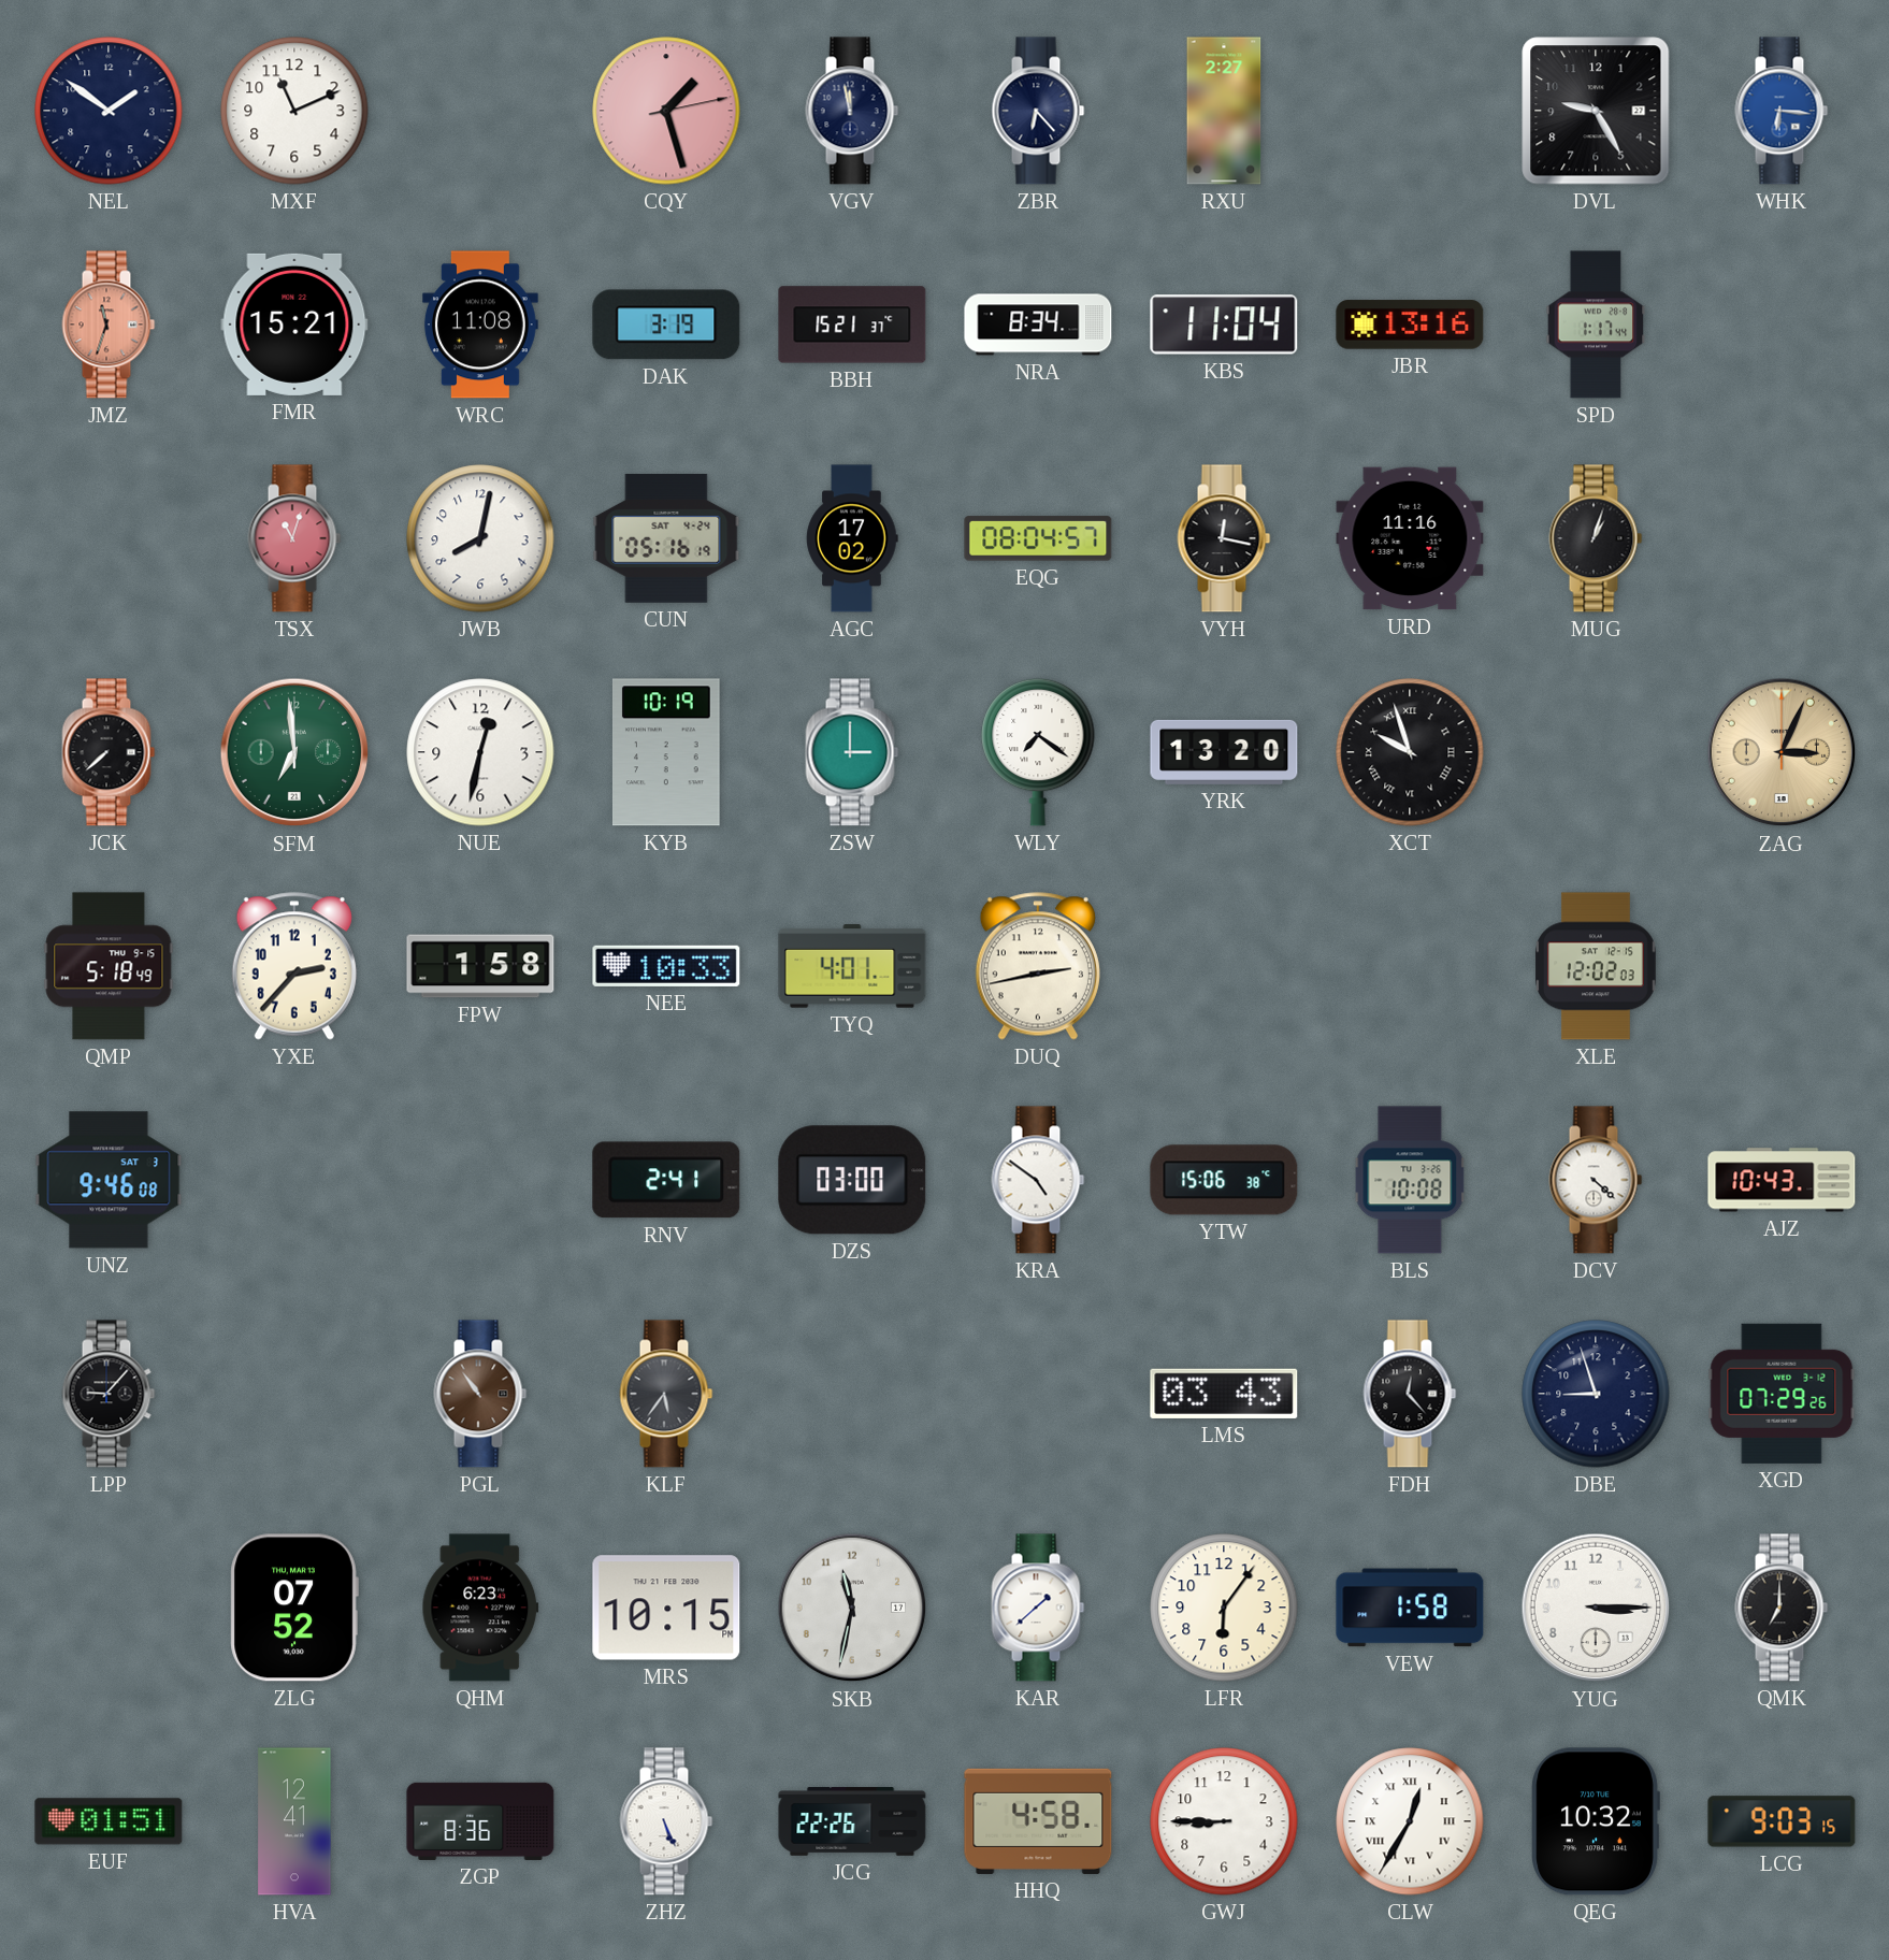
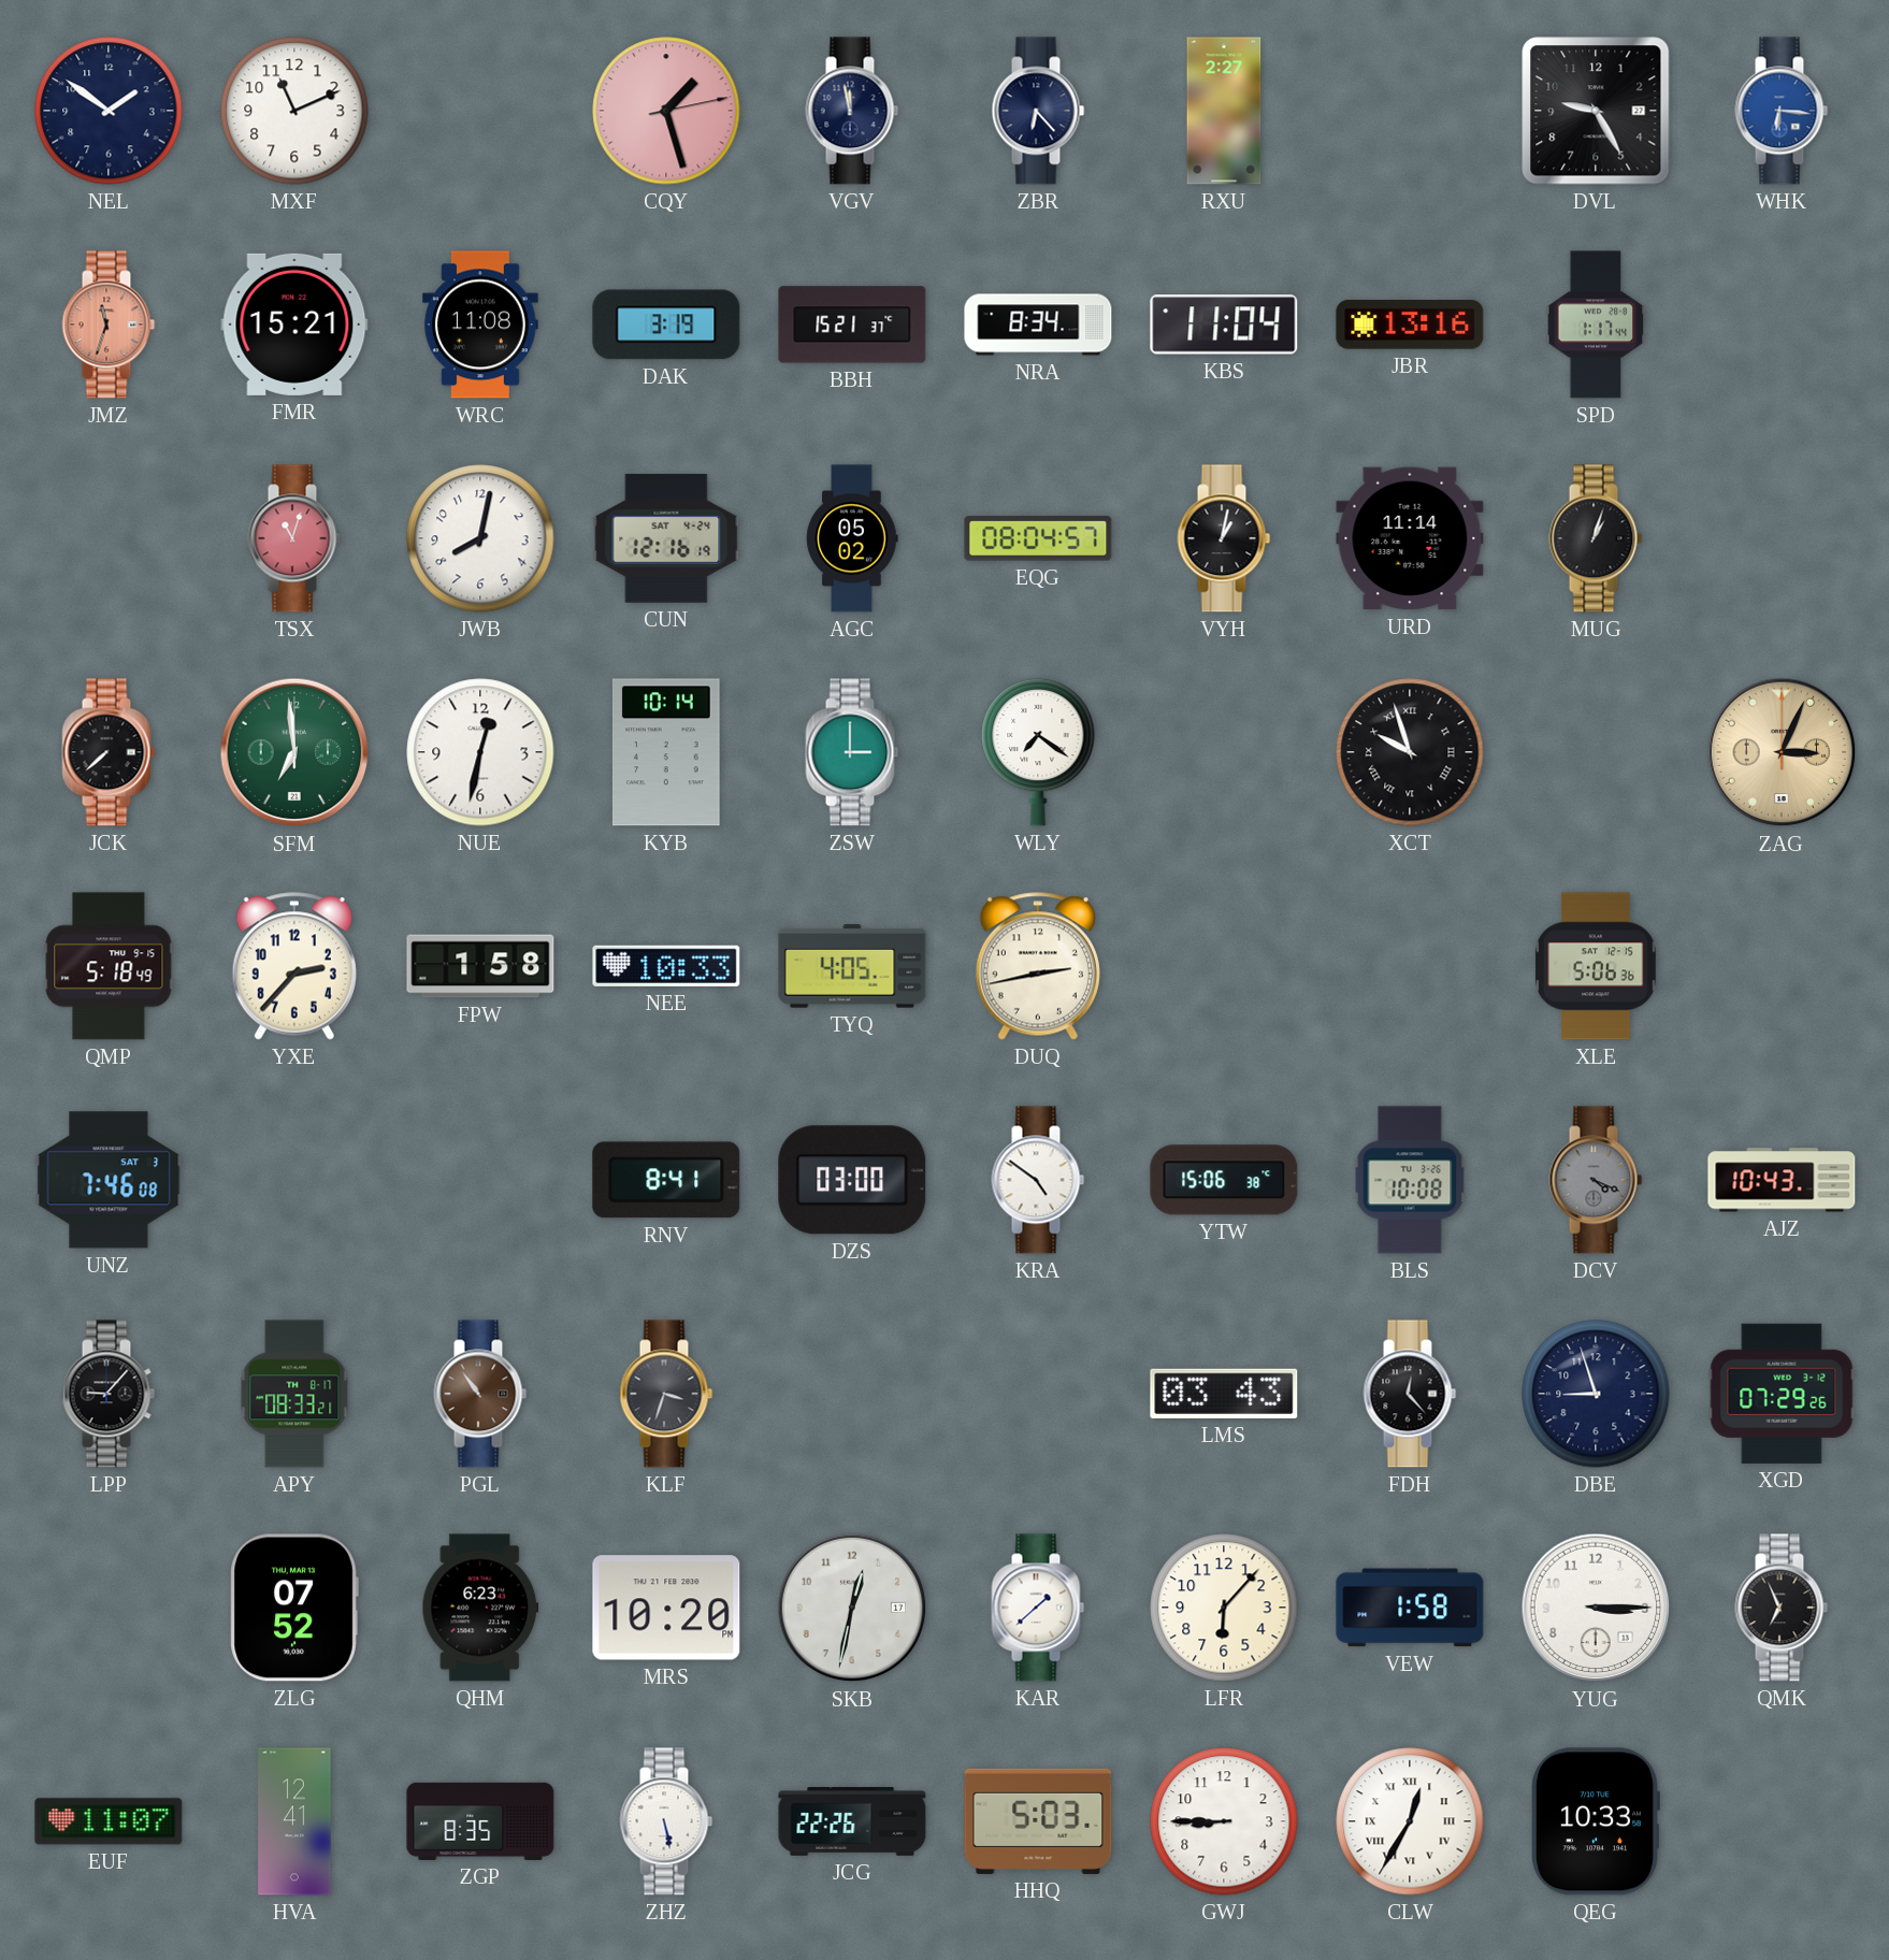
CUN: 05:16 -> 12:16
AGC: 17:02 -> 05:02
VYH: 12:17 -> 1:02
URD: 11:16 -> 11:14
KYB: 10:19 -> 10:14
YRK: 13:20 -> none
TYQ: 4:01 -> 4:05
XLE: 12:02 -> 5:06
UNZ: 9:46 -> 7:46
RNV: 2:41 -> 8:41
DCV: 4:22 -> 4:19
DCV dial: white -> grey
APY: none -> 08:33
KLF: 5:36 -> 3:33
MRS: 10:15 -> 10:20
SKB: 11:32 -> 12:32
LFR: 6:06 -> 6:07
QMK: 7:00 -> 6:56
EUF: 01:51 -> 11:07
ZGP: 8:36 -> 8:35
ZHZ: 5:26 -> 5:28
HHQ: 4:58 -> 5:03
QEG: 10:32 -> 10:33
LCG: 9:03 -> none
